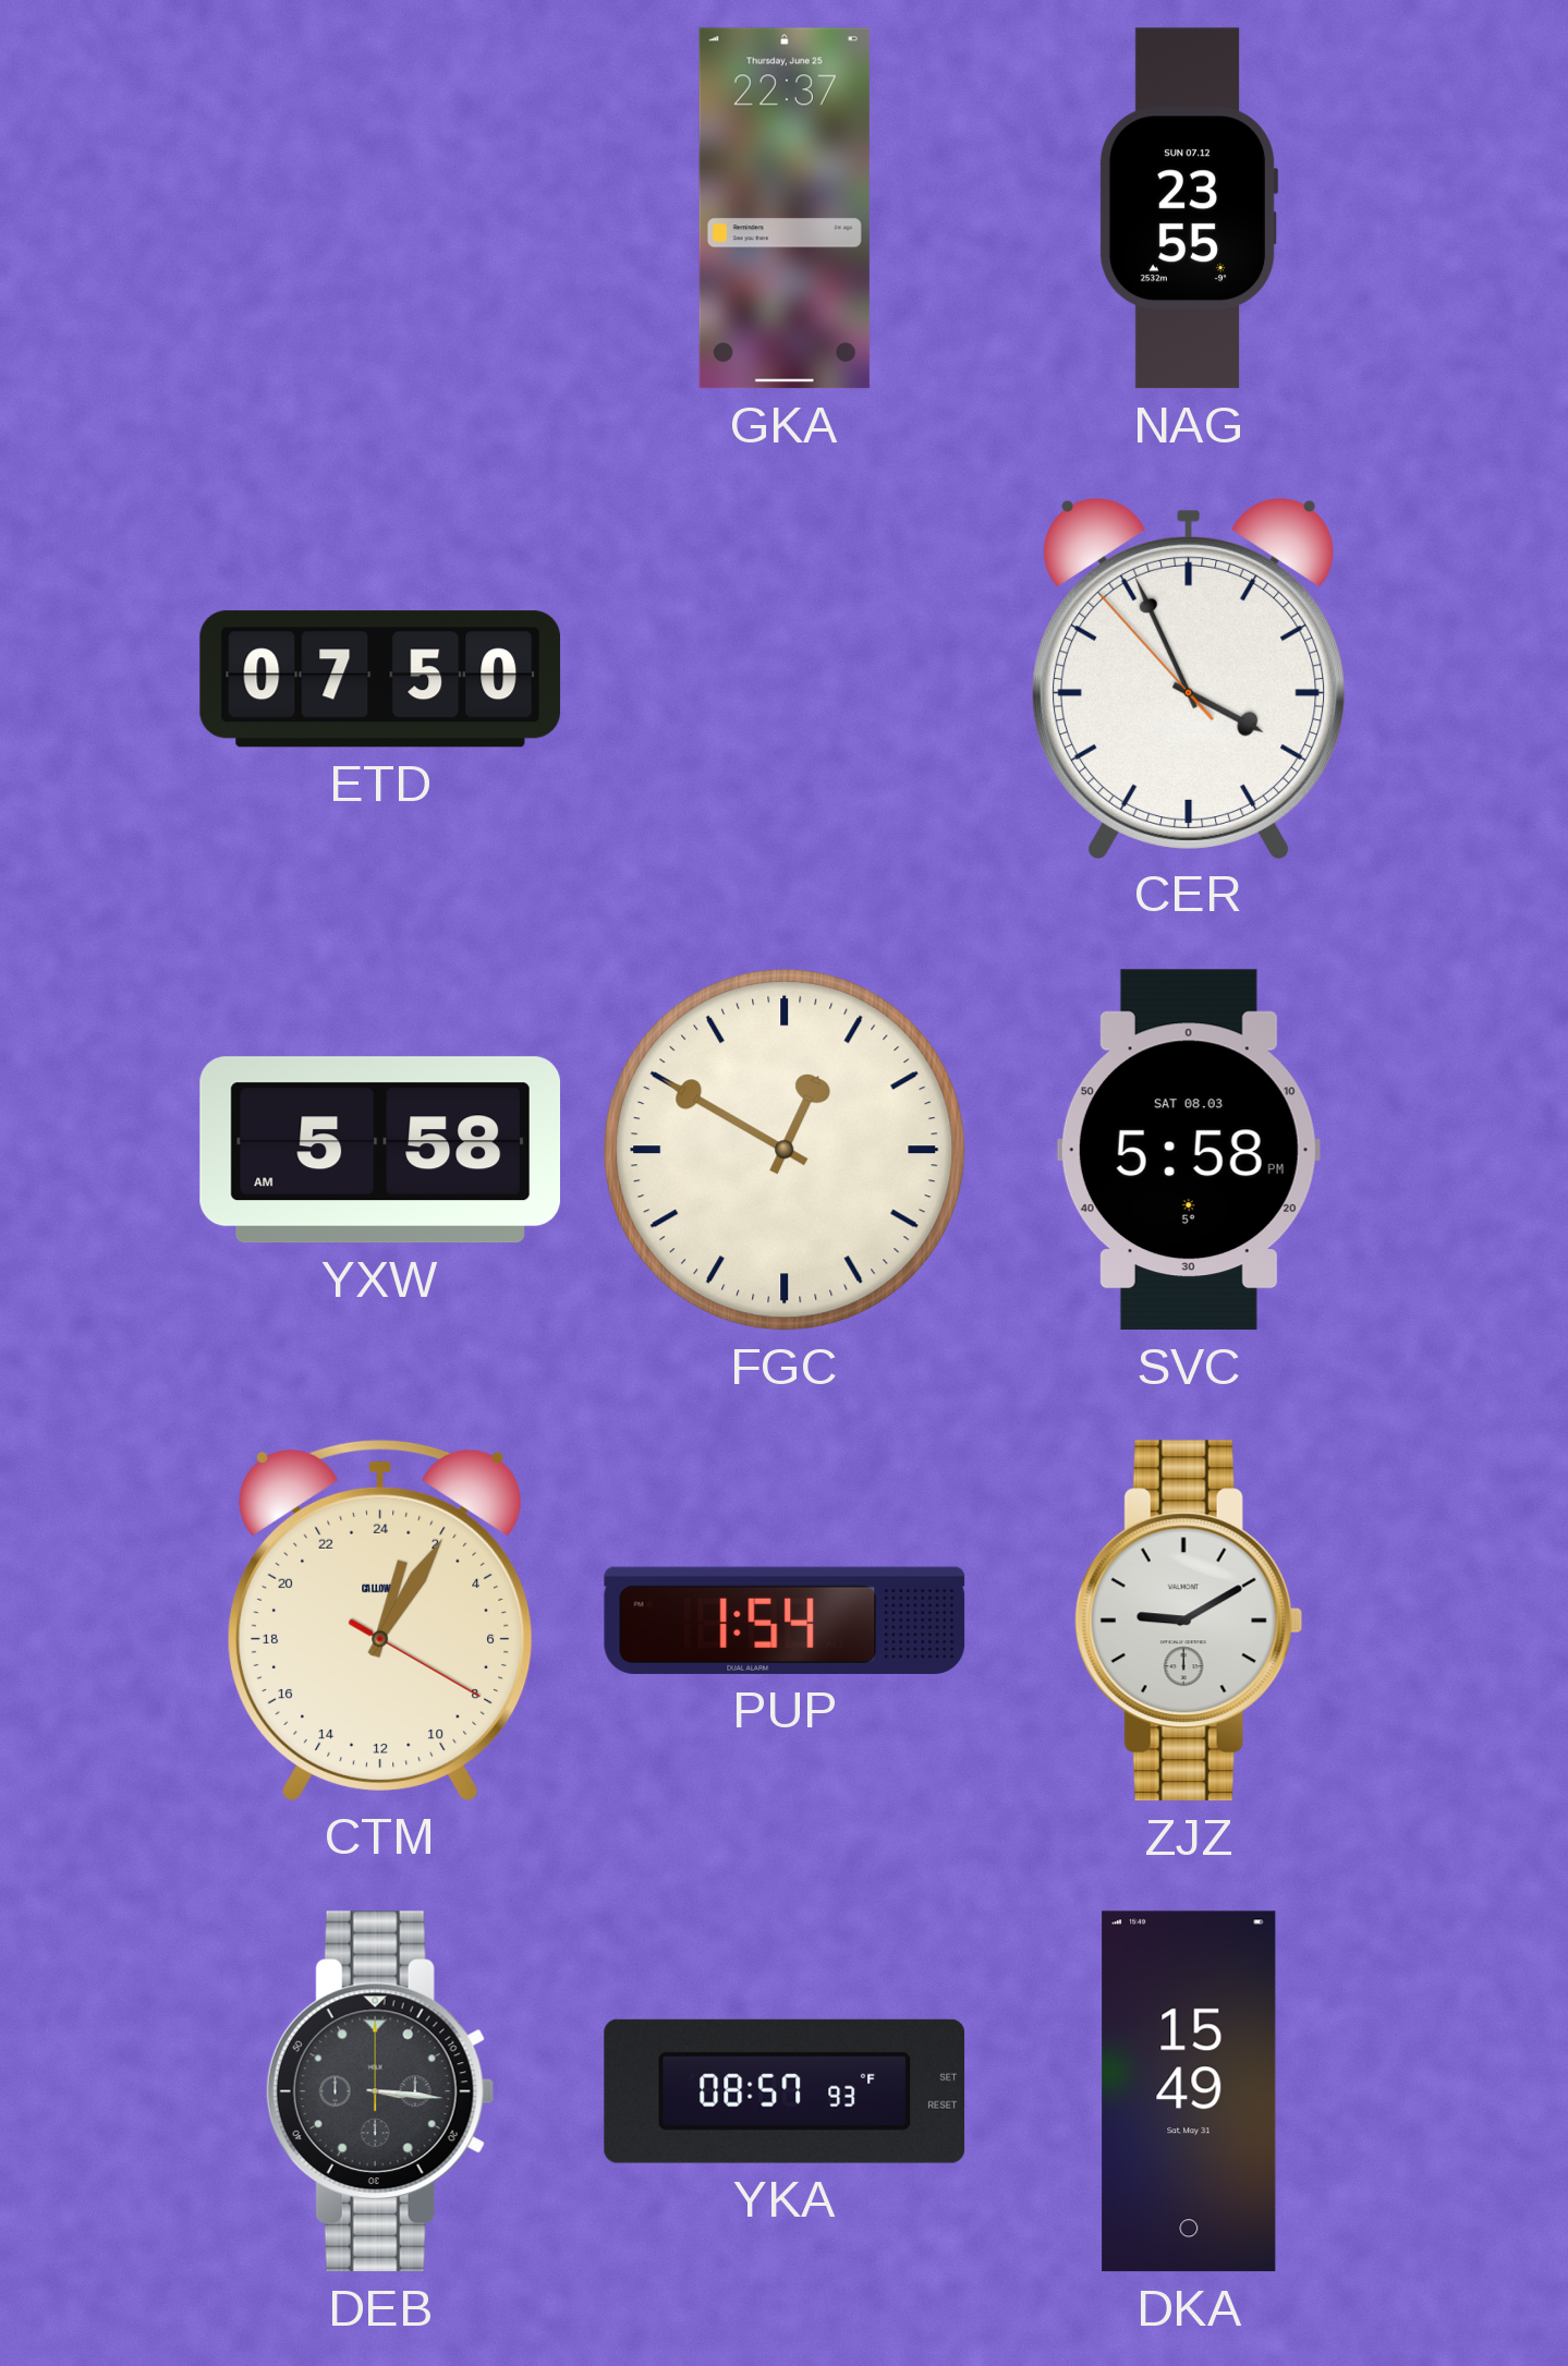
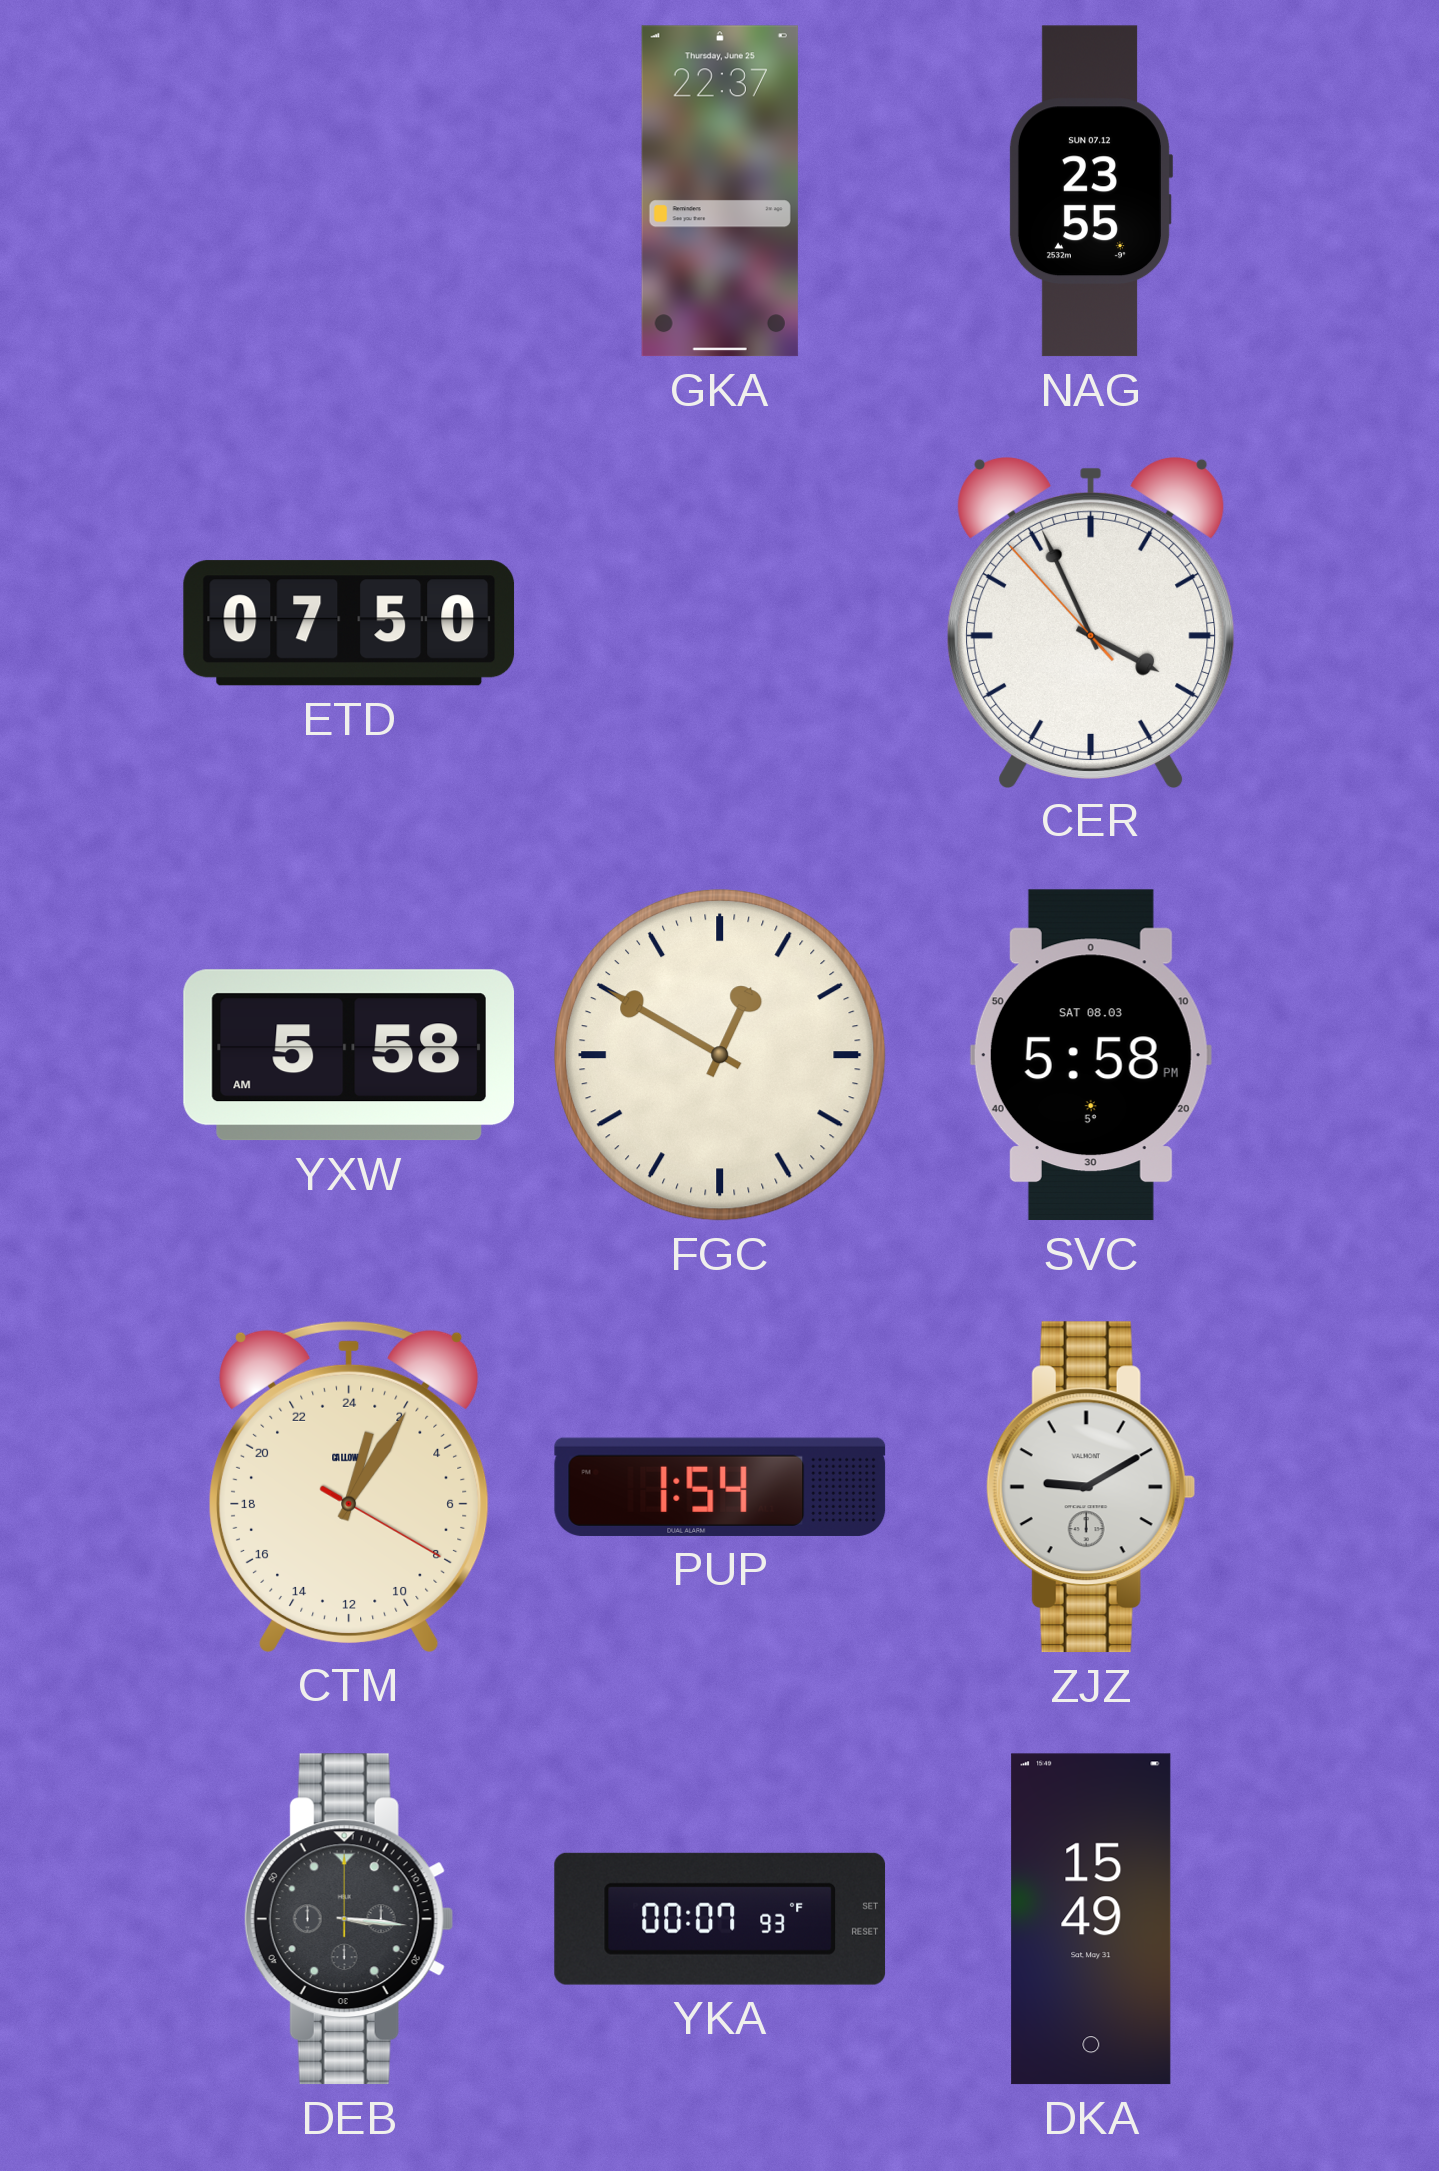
YKA: 08:57 -> 00:07
